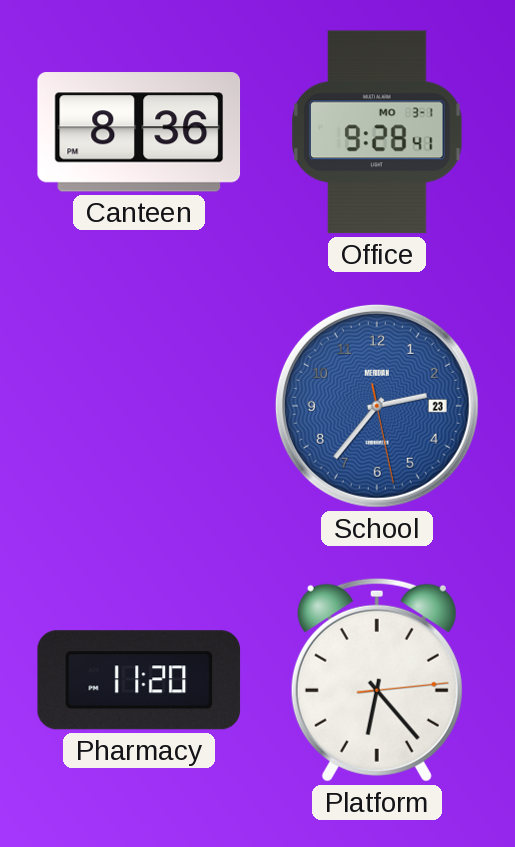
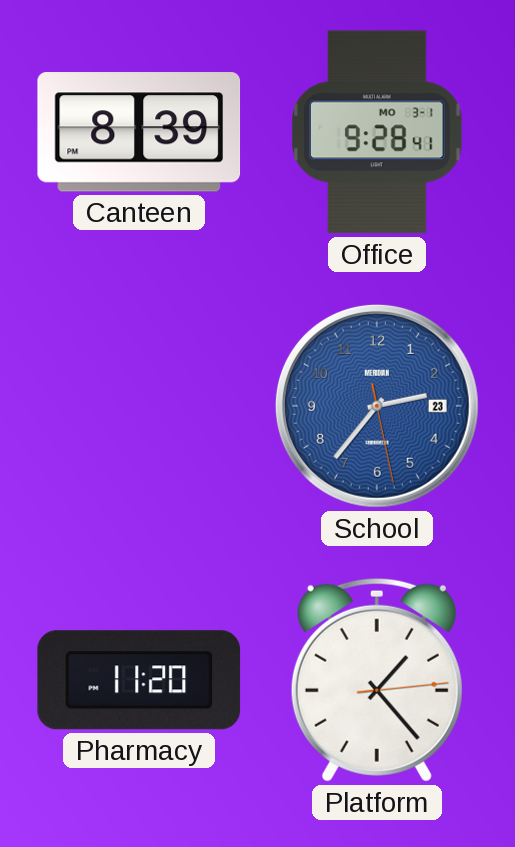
Canteen: 8:36 -> 8:39
Platform: 6:23 -> 1:23
